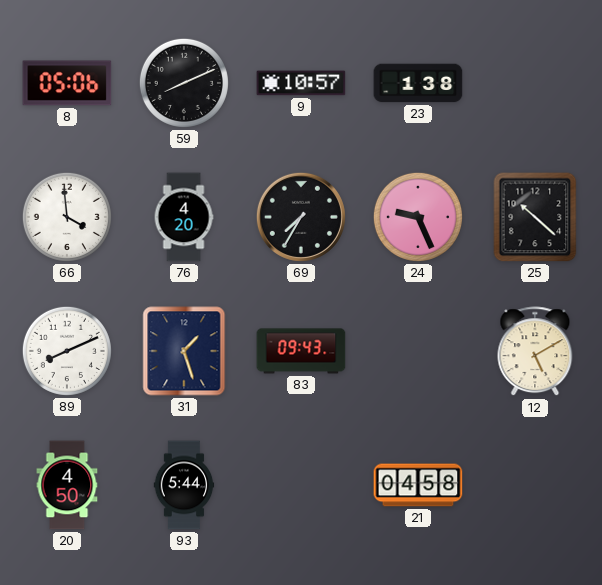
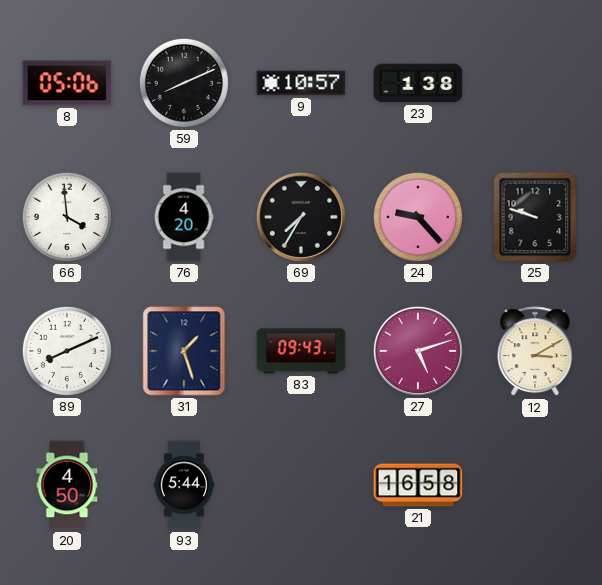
24: 9:26 -> 9:23
25: 10:22 -> 9:48
27: none -> 5:12
12: 5:10 -> 3:10
21: 04:58 -> 16:58
